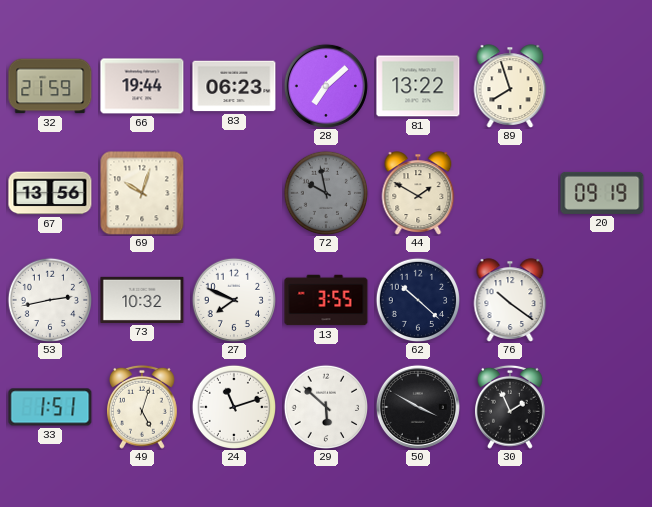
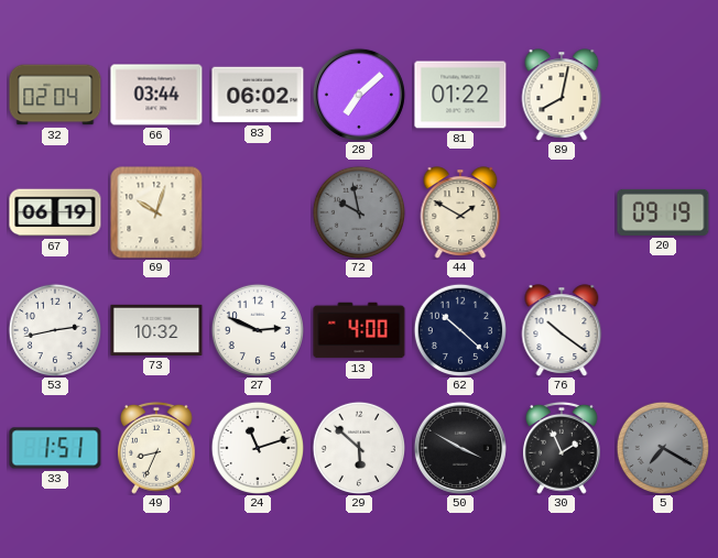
32: 21:59 -> 02:04
66: 19:44 -> 03:44
83: 06:23 -> 06:02
81: 13:22 -> 01:22
89: 7:57 -> 8:02
67: 13:56 -> 06:19
27: 7:49 -> 2:49
13: 3:55 -> 4:00
49: 5:03 -> 8:34
5: none -> 7:20
